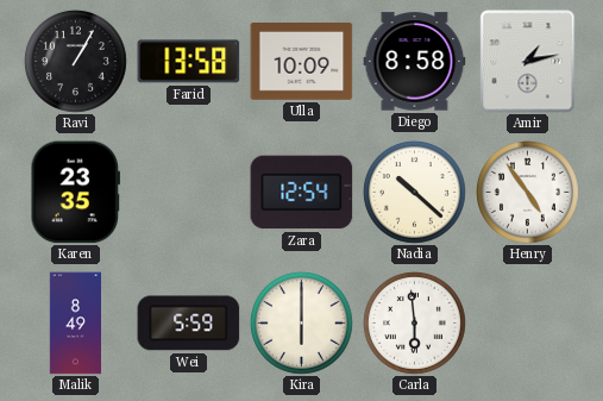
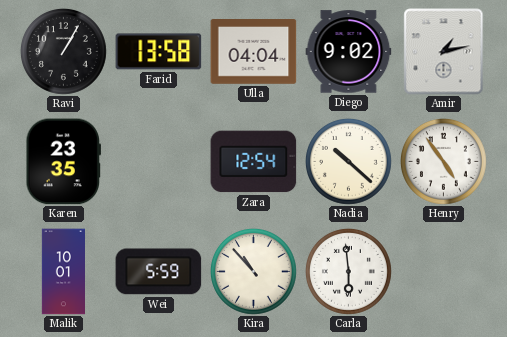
Ulla: 10:09 -> 04:04
Diego: 8:58 -> 9:02
Malik: 8:49 -> 10:01
Kira: 6:00 -> 10:53
